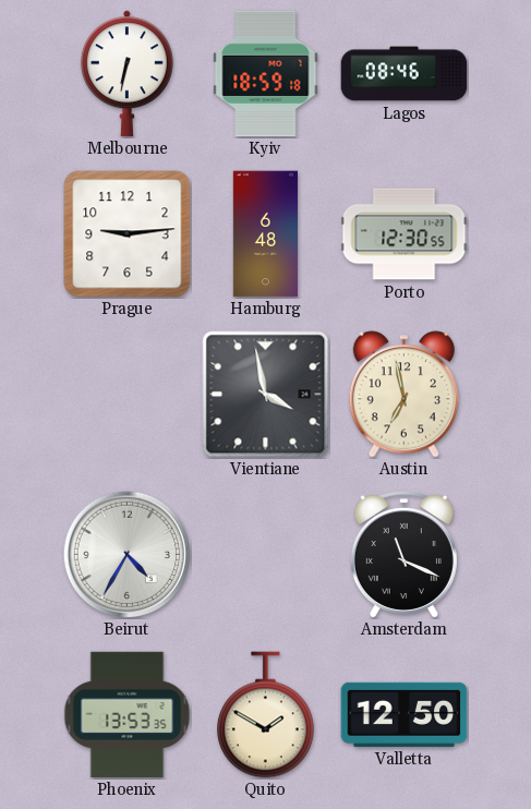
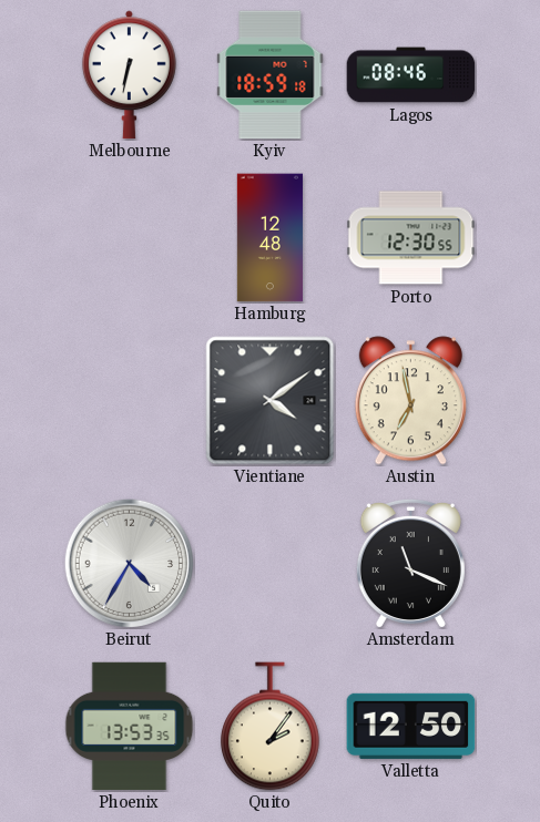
Prague: 9:14 -> none
Hamburg: 6:48 -> 12:48
Vientiane: 3:58 -> 4:09
Quito: 1:50 -> 2:06
